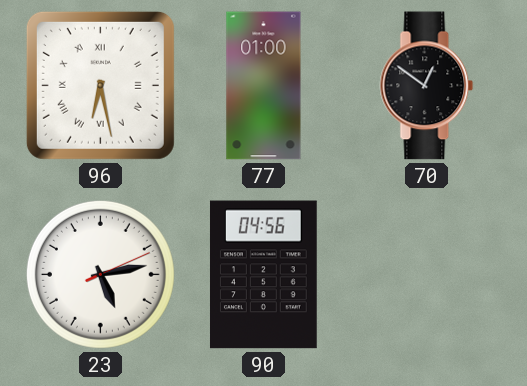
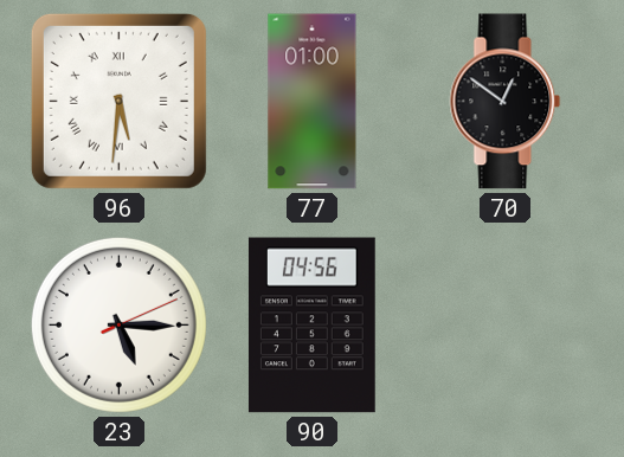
96: 6:28 -> 5:31
23: 5:13 -> 5:15
